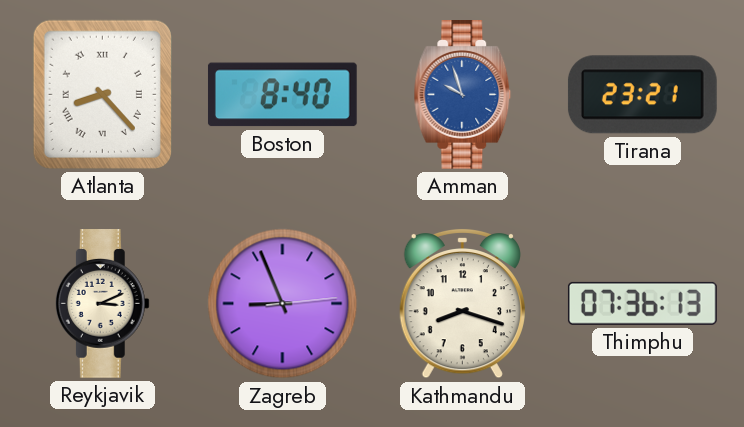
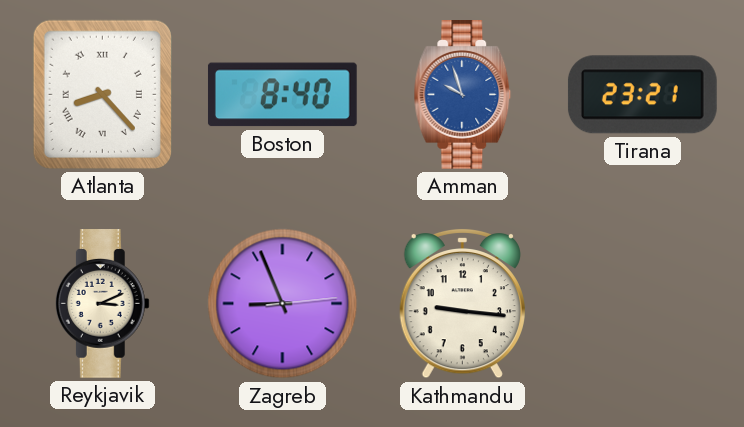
Kathmandu: 8:18 -> 9:16
Thimphu: 07:36 -> none
